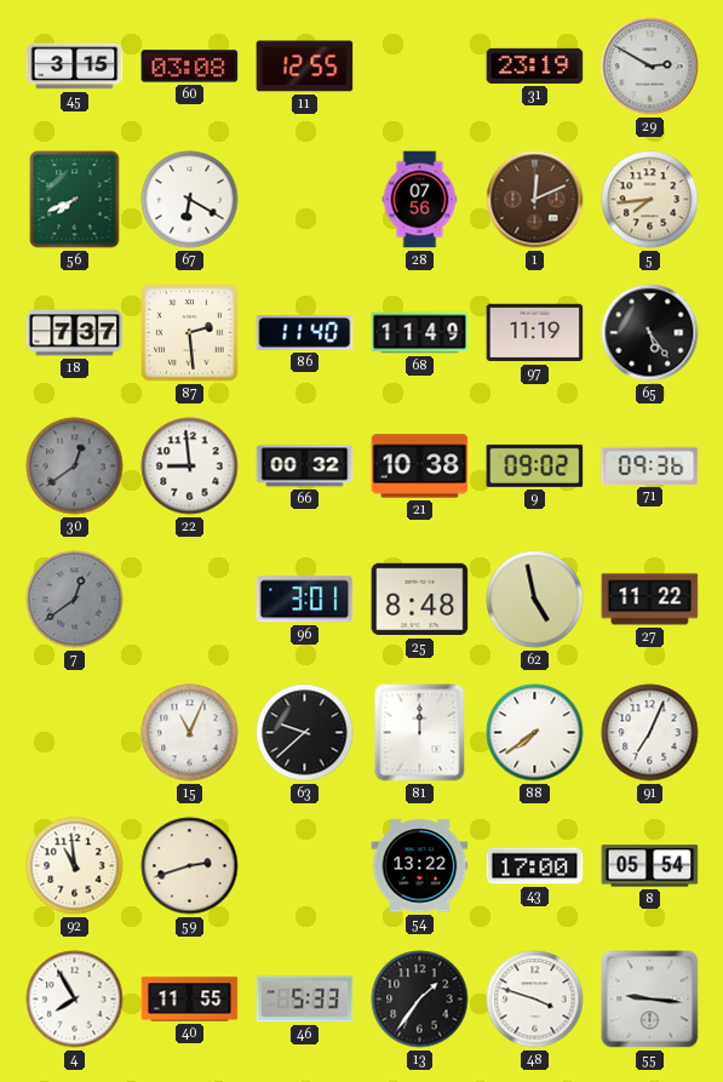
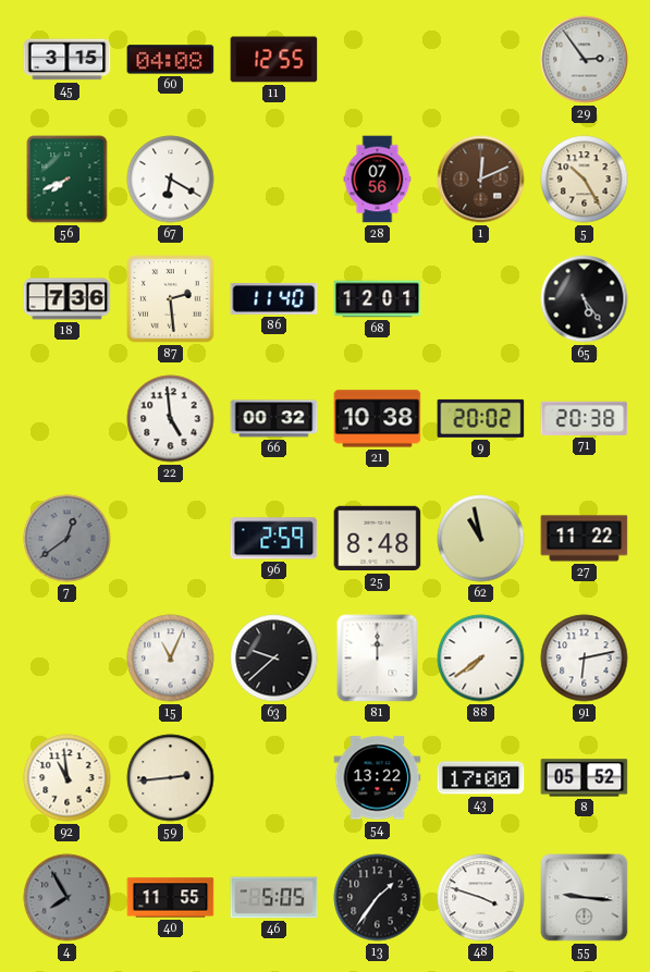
60: 03:08 -> 04:08
31: 23:19 -> none
29: 2:50 -> 2:54
5: 7:44 -> 10:25
18: 7:37 -> 7:36
68: 11:49 -> 12:01
97: 11:19 -> none
30: 12:39 -> none
22: 8:59 -> 4:59
9: 09:02 -> 20:02
71: 09:36 -> 20:38
96: 3:01 -> 2:59
62: 4:58 -> 10:58
91: 7:04 -> 6:13
59: 2:42 -> 2:44
8: 05:54 -> 05:52
4 dial: white -> grey
46: 5:33 -> 5:05
